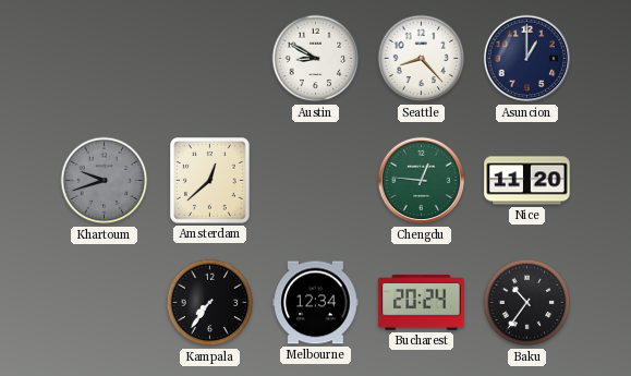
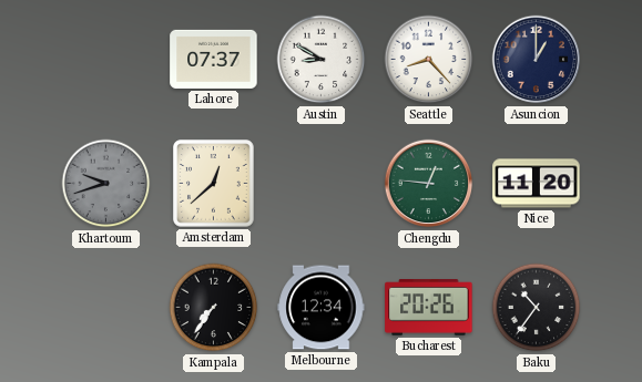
Lahore: none -> 07:37
Bucharest: 20:24 -> 20:26
